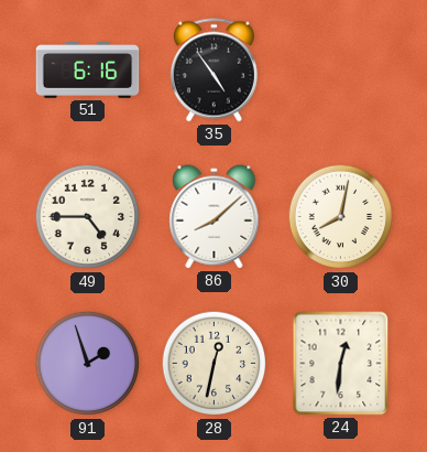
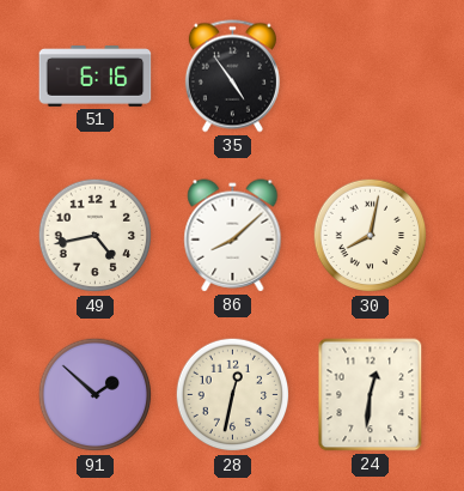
49: 4:45 -> 4:43
91: 1:57 -> 1:52
